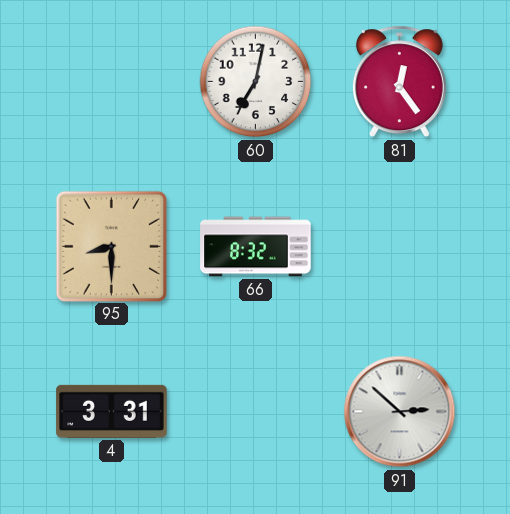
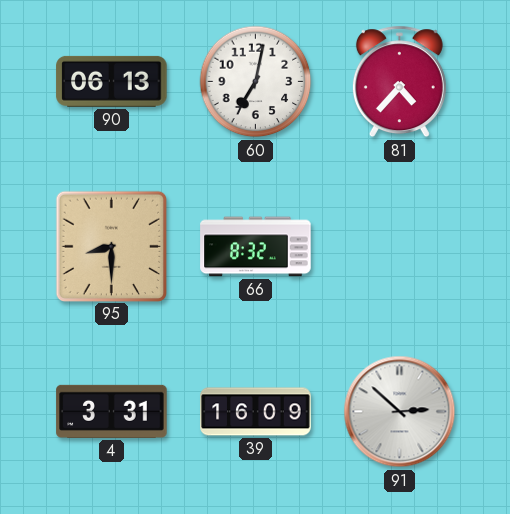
90: none -> 06:13
81: 12:24 -> 4:37
39: none -> 16:09
